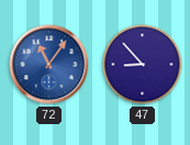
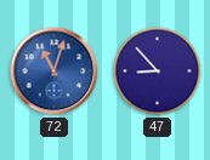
72: 11:06 -> 11:03
